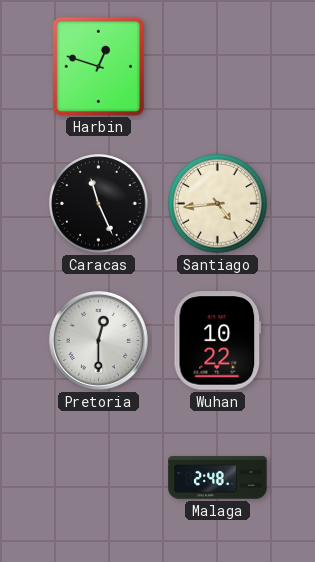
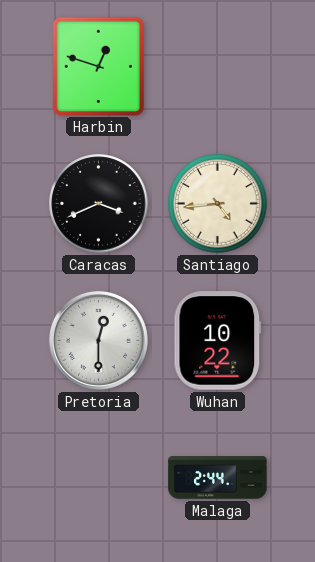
Caracas: 11:26 -> 3:41
Malaga: 2:48 -> 2:44
